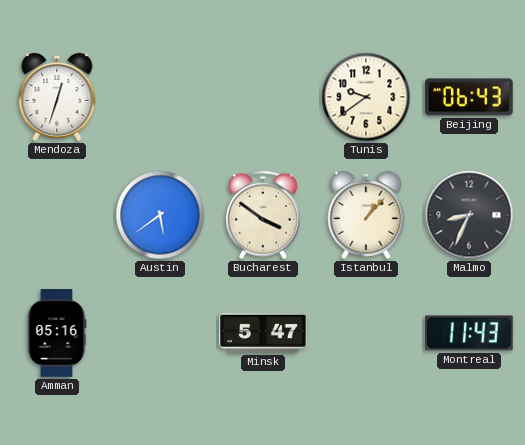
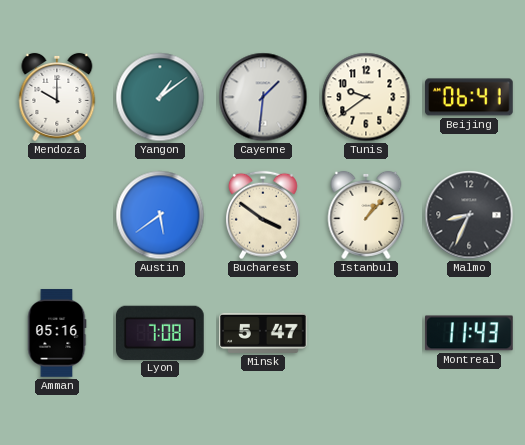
Mendoza: 12:33 -> 10:00
Yangon: none -> 1:09
Cayenne: none -> 1:31
Beijing: 06:43 -> 06:41
Lyon: none -> 7:08
